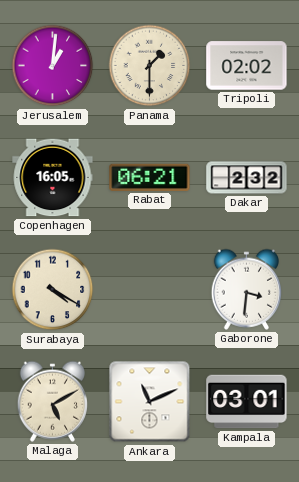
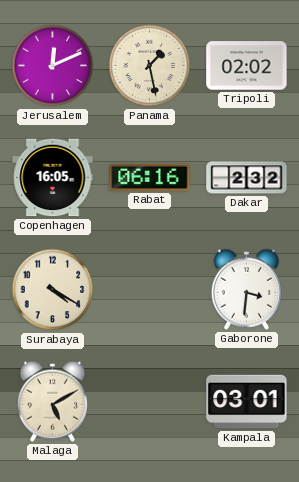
Jerusalem: 1:01 -> 12:11
Panama: 1:30 -> 1:28
Rabat: 06:21 -> 06:16
Ankara: 11:11 -> none
